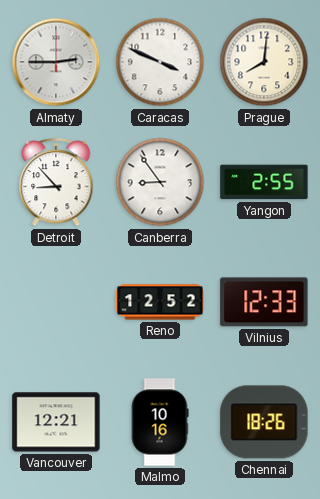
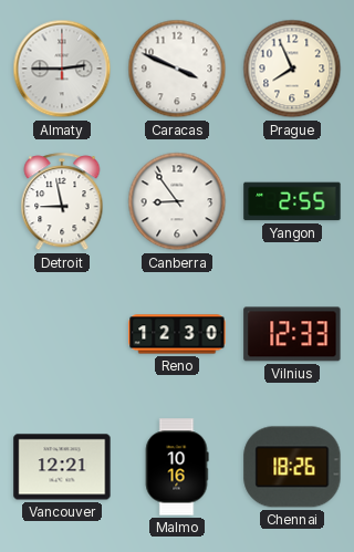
Prague: 8:01 -> 7:56
Detroit: 8:53 -> 8:58
Reno: 12:52 -> 12:30
